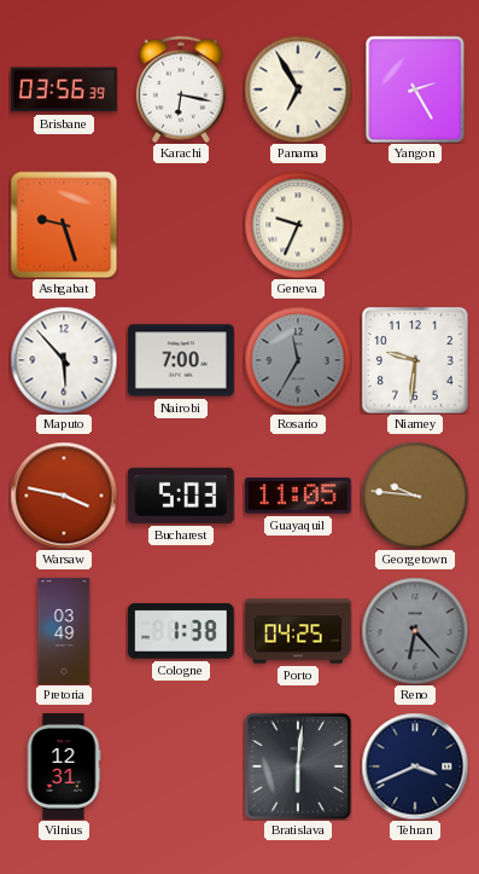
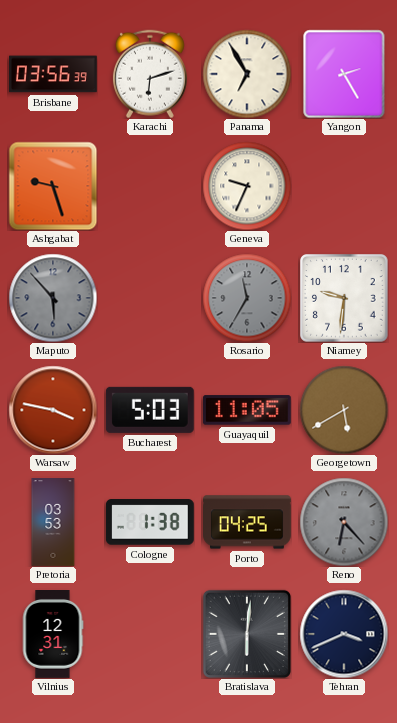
Karachi: 6:17 -> 6:12
Maputo dial: white -> grey
Nairobi: 7:00 -> none
Georgetown: 9:46 -> 5:40
Pretoria: 03:49 -> 03:53
